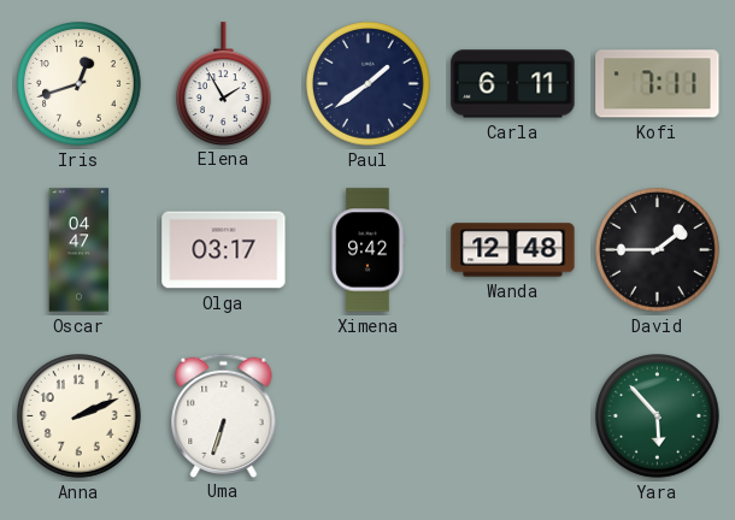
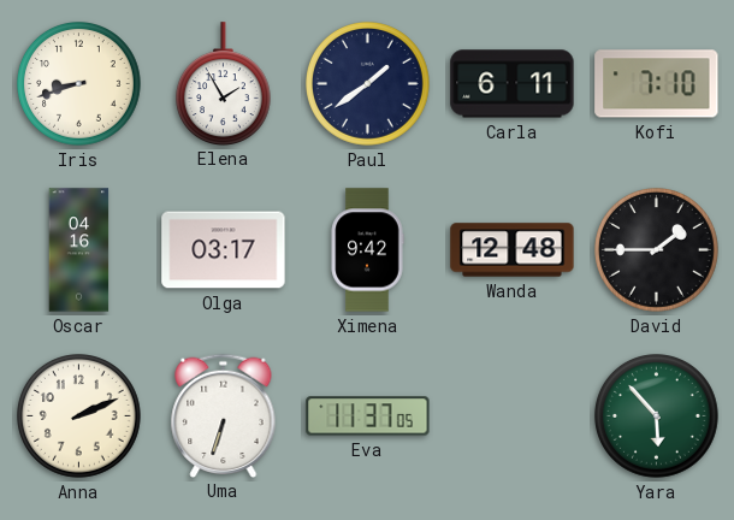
Iris: 12:42 -> 8:42
Kofi: 7:11 -> 7:10
Oscar: 04:47 -> 04:16
Eva: none -> 11:37
